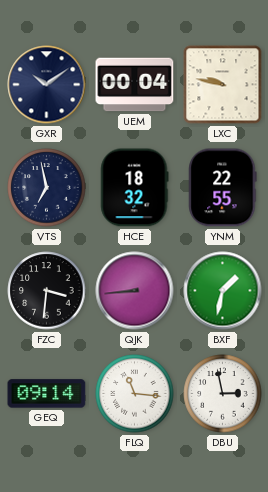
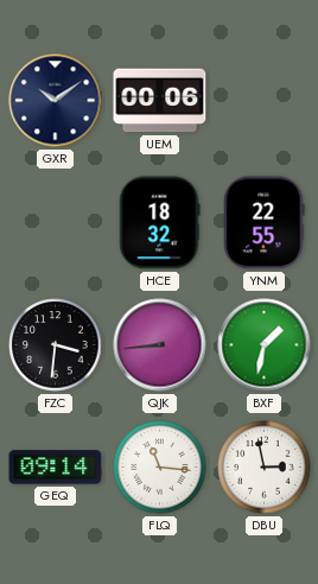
UEM: 00:04 -> 00:06
LXC: 9:47 -> none
VTS: 6:58 -> none
